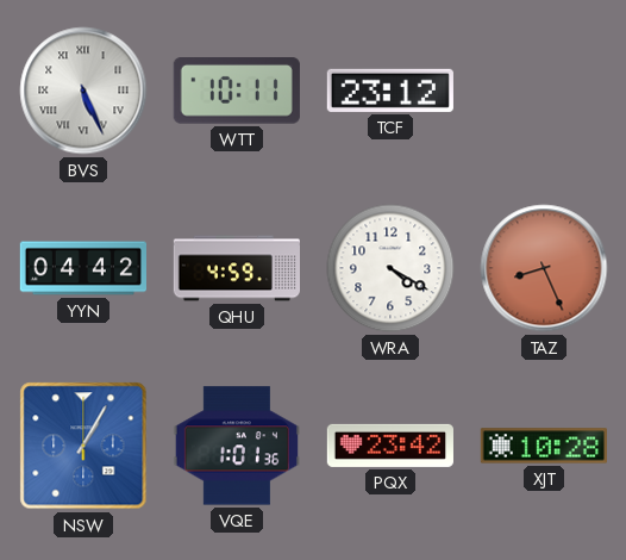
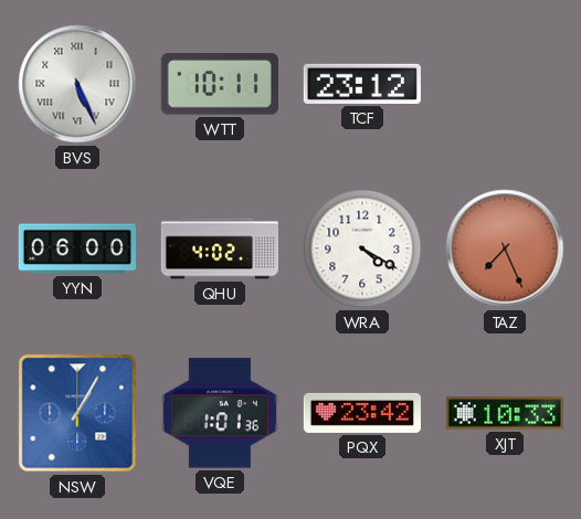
YYN: 04:42 -> 06:00
QHU: 4:59 -> 4:02
TAZ: 8:26 -> 7:26
XJT: 10:28 -> 10:33
